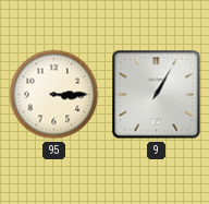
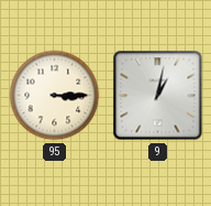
9: 1:05 -> 1:02
